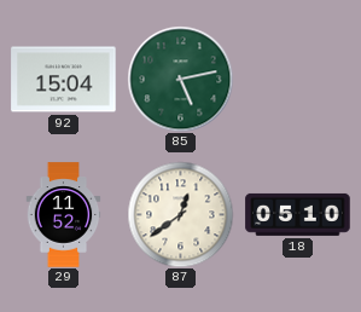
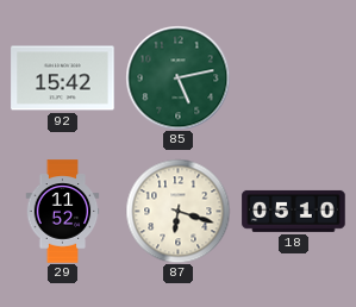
92: 15:04 -> 15:42
87: 12:39 -> 6:18
